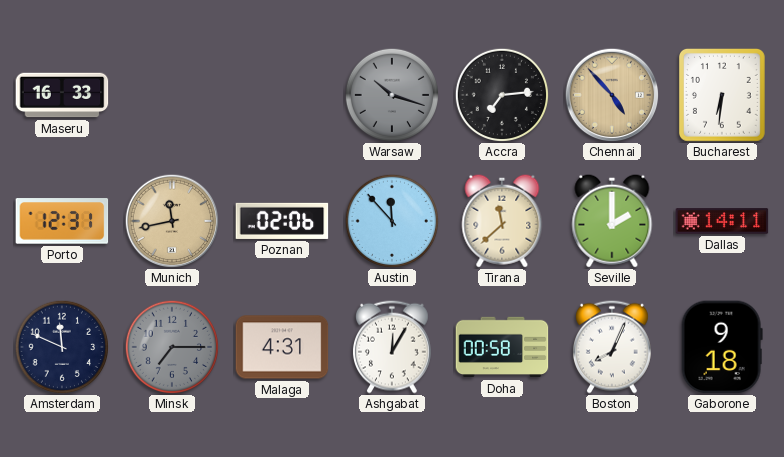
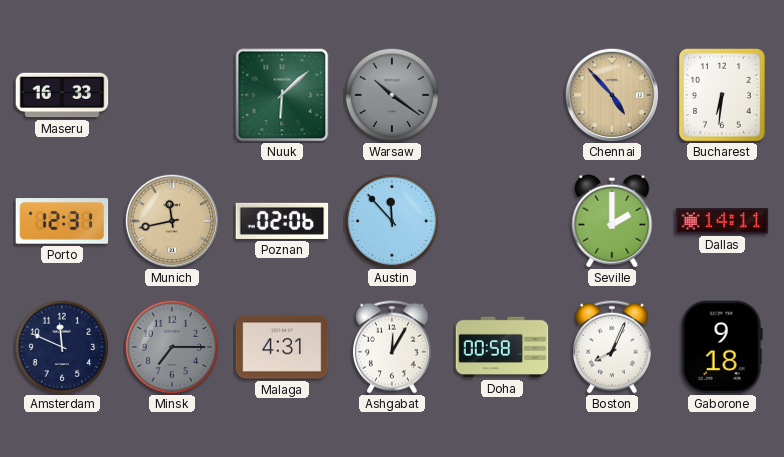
Nuuk: none -> 6:08
Warsaw: 10:18 -> 10:21
Accra: 7:14 -> none
Tirana: 11:38 -> none
